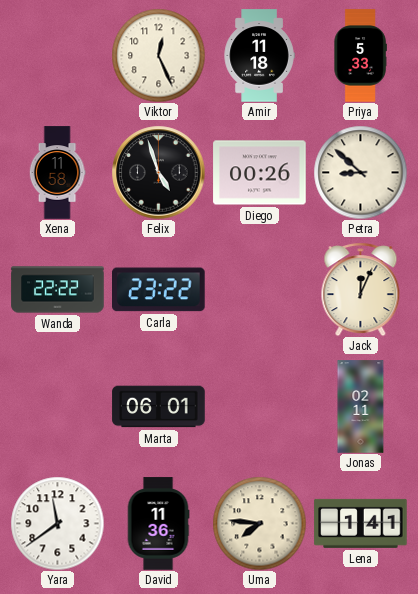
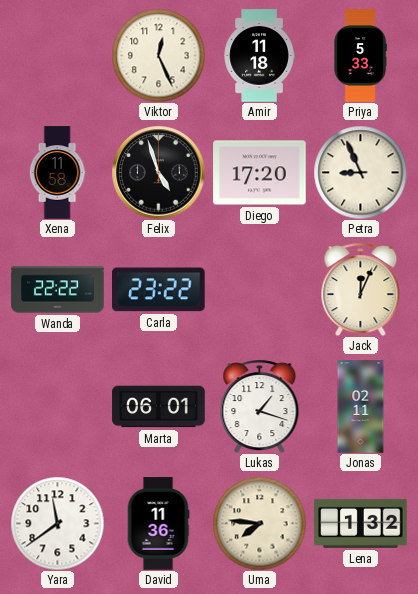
Diego: 00:26 -> 17:20
Petra: 8:52 -> 8:56
Lukas: none -> 1:18
Lena: 1:41 -> 1:32
